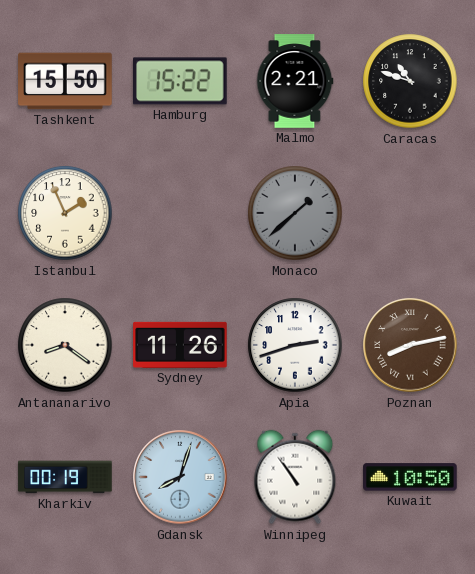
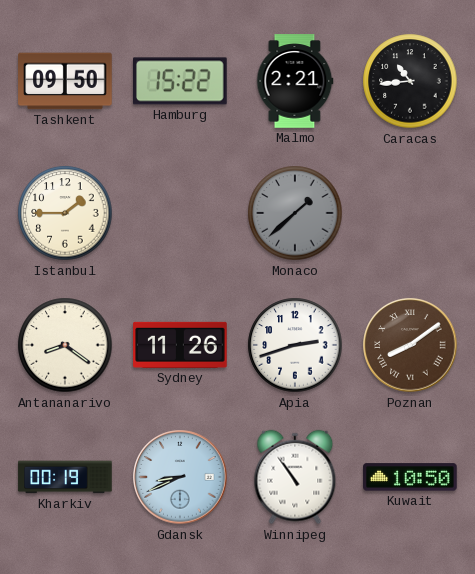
Tashkent: 15:50 -> 09:50
Caracas: 10:48 -> 10:44
Istanbul: 1:56 -> 1:45
Poznan: 8:13 -> 8:09
Gdansk: 8:03 -> 8:41
